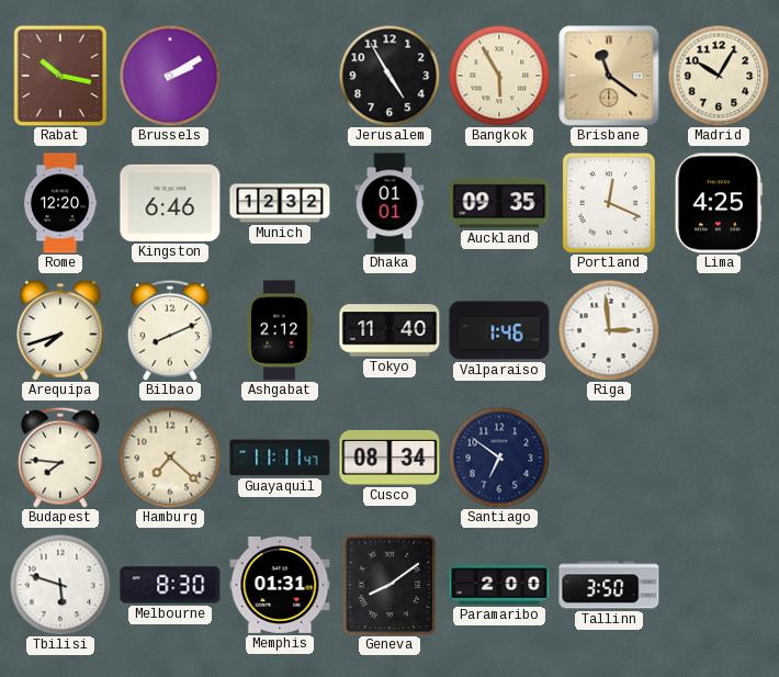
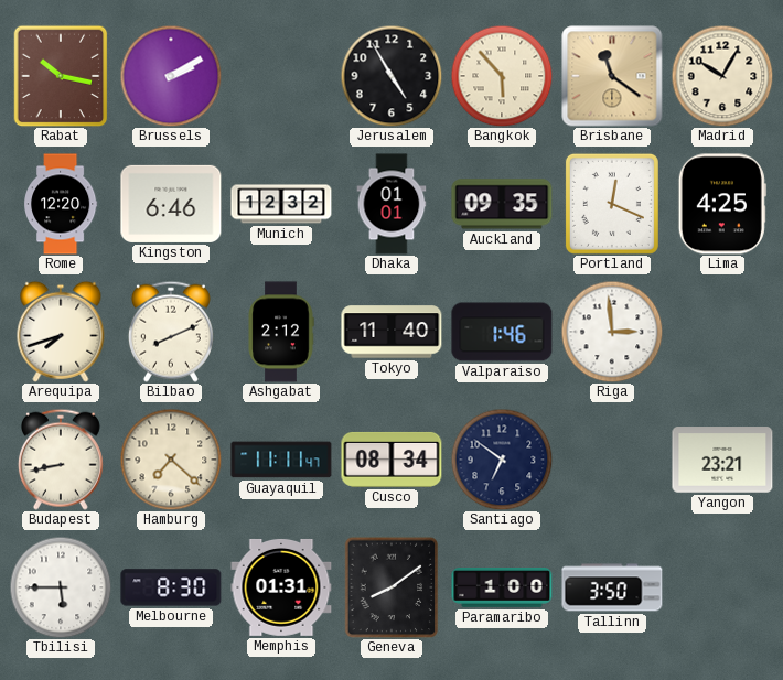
Bangkok: 5:55 -> 5:53
Budapest: 7:46 -> 8:43
Yangon: none -> 23:21
Tbilisi: 5:48 -> 5:45
Paramaribo: 2:00 -> 1:00
